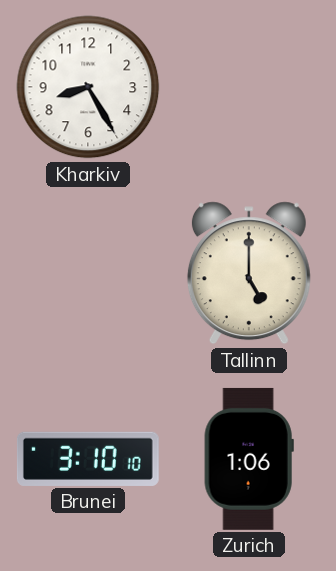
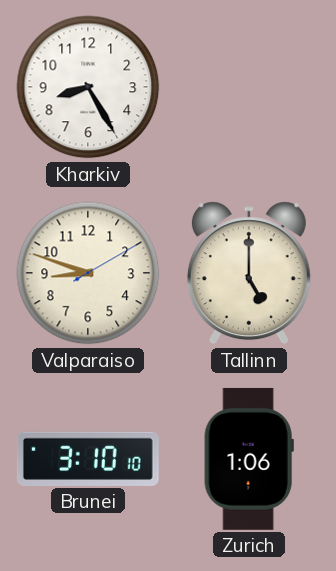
Valparaiso: none -> 8:48
